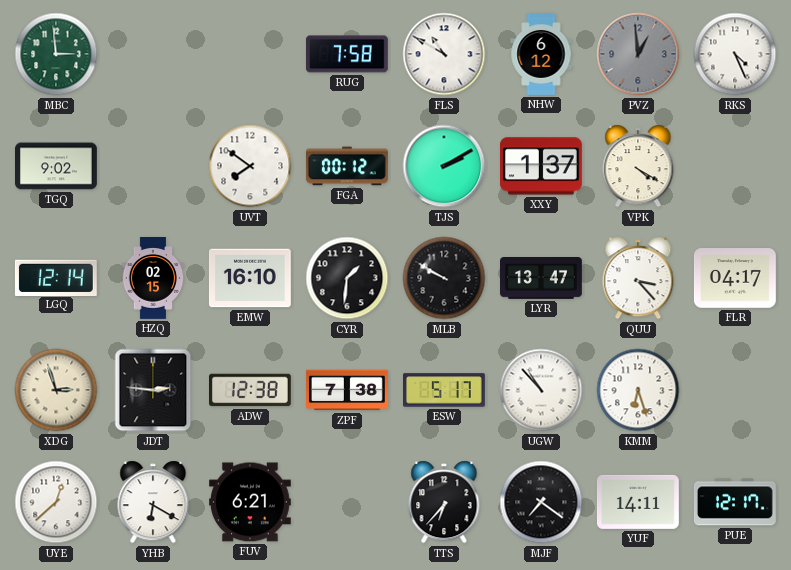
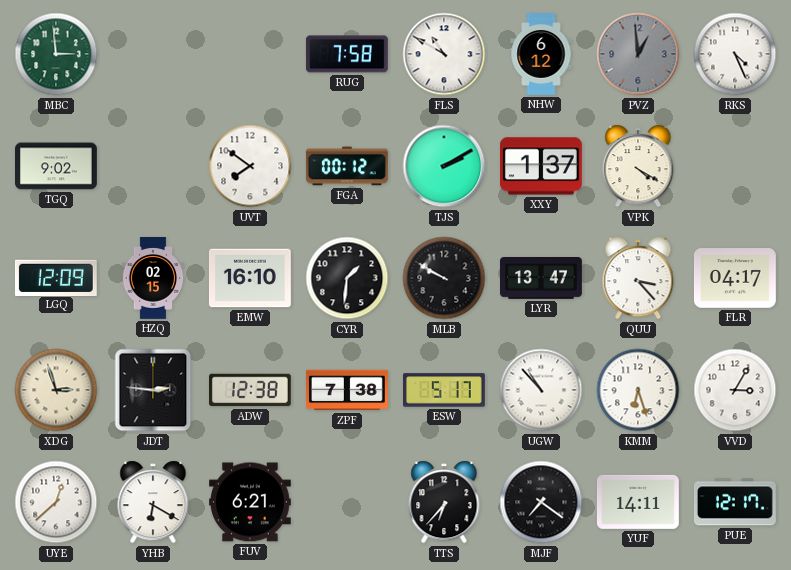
LGQ: 12:14 -> 12:09
VVD: none -> 3:05
